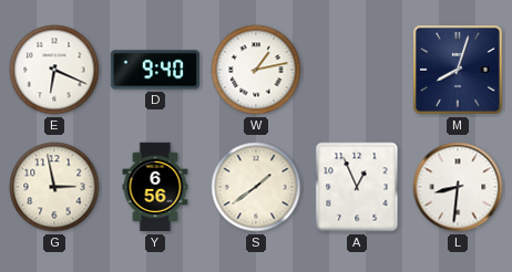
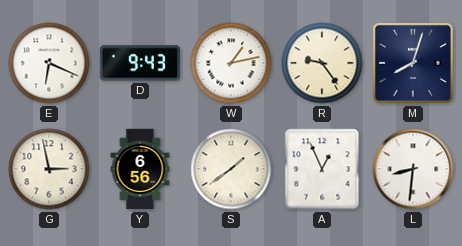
D: 9:40 -> 9:43
R: none -> 9:24
